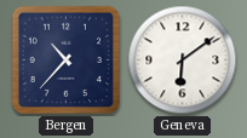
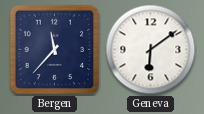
Bergen: 10:37 -> 11:37
